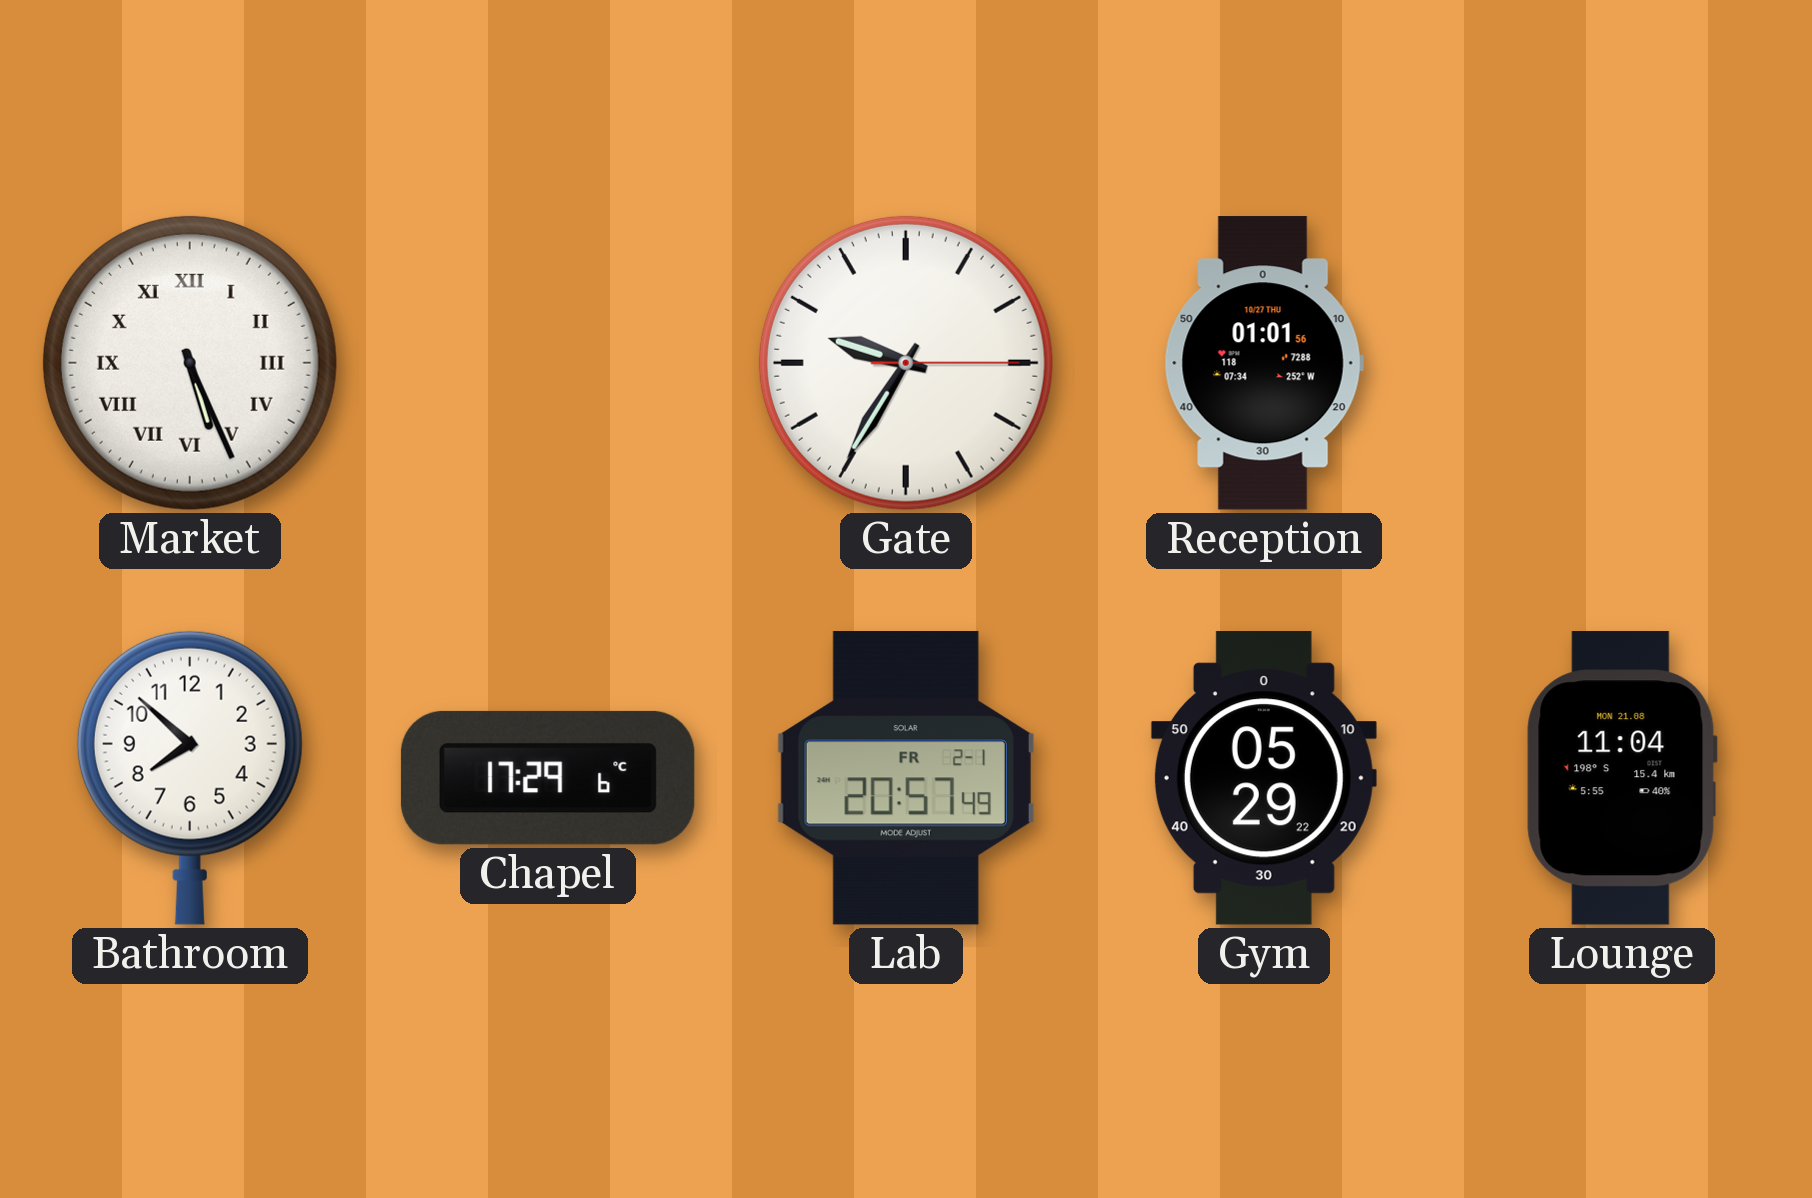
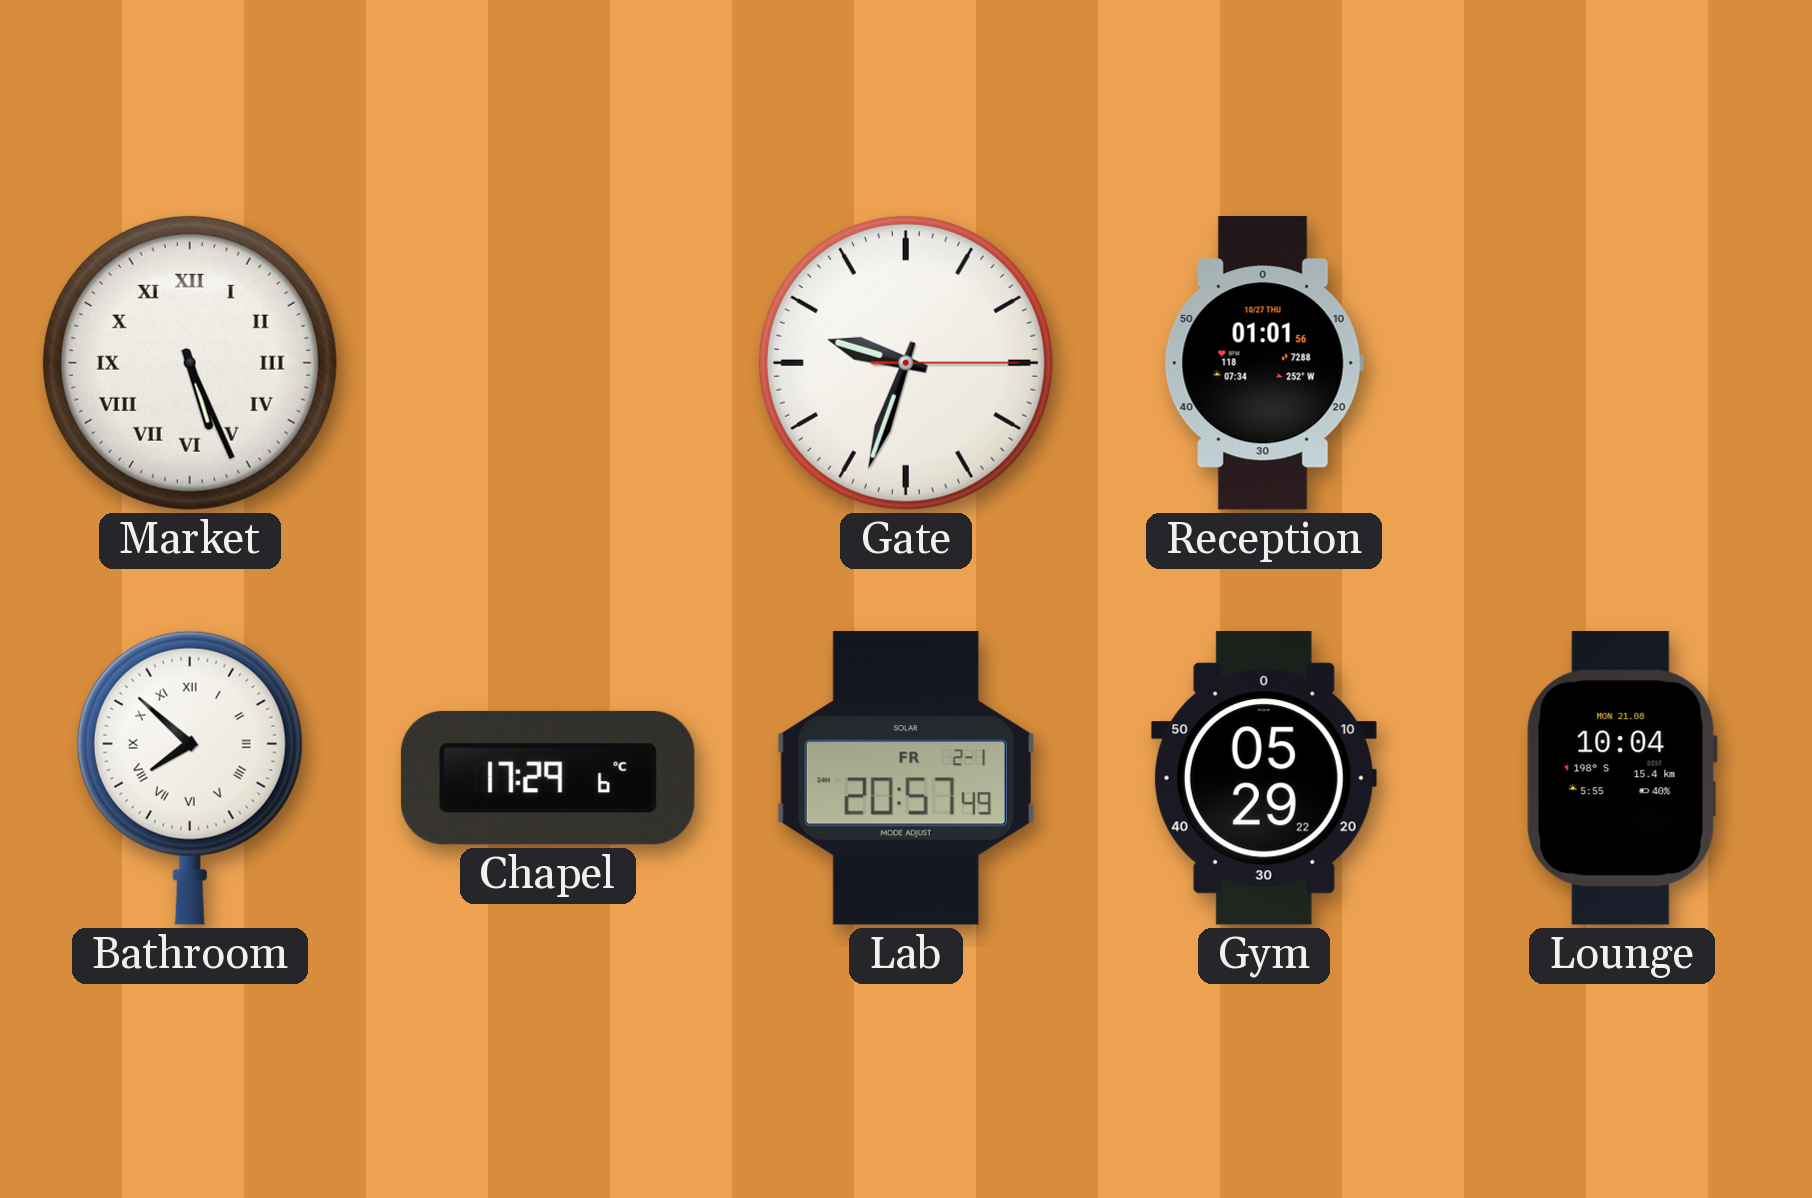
Gate: 9:35 -> 9:33
Bathroom numerals: Arabic -> Roman
Lounge: 11:04 -> 10:04
